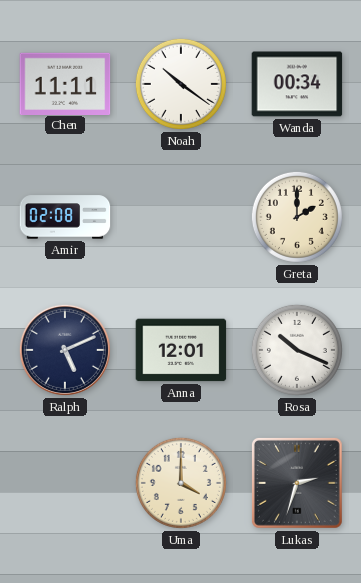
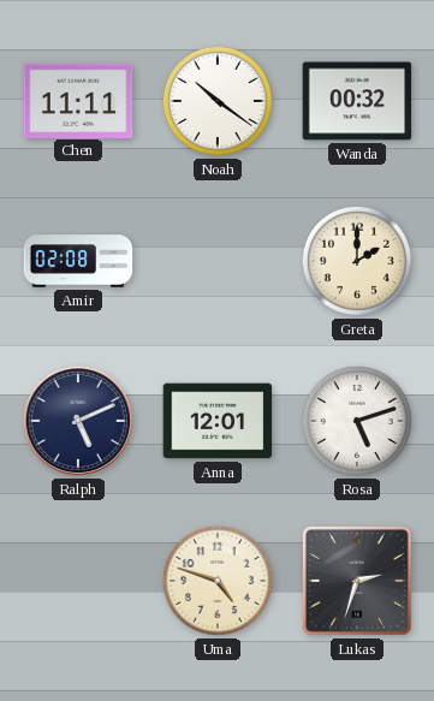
Wanda: 00:34 -> 00:32
Rosa: 10:19 -> 5:12
Uma: 4:00 -> 4:48
